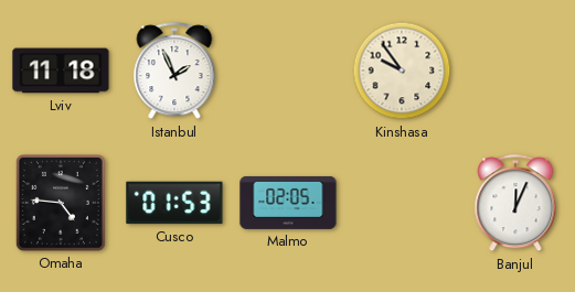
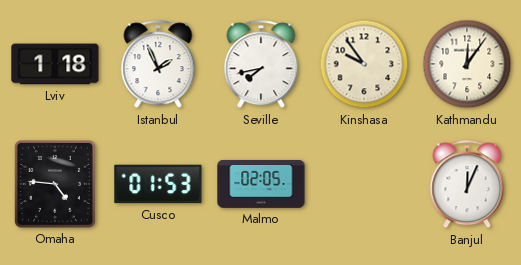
Lviv: 11:18 -> 1:18
Seville: none -> 7:43
Kathmandu: none -> 12:06
